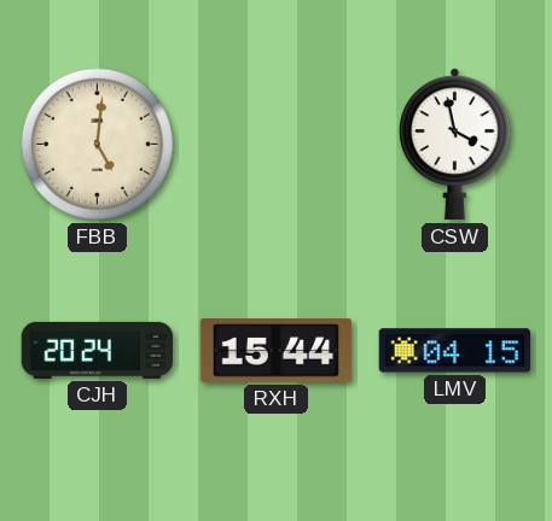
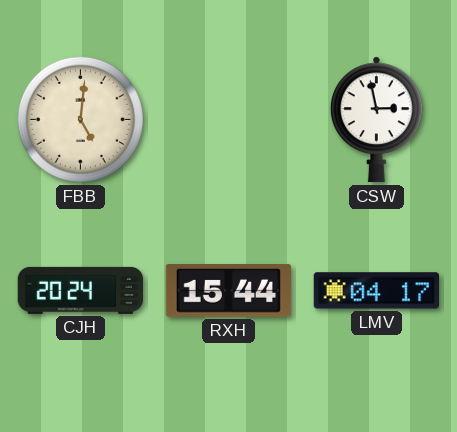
CSW: 3:58 -> 2:58
LMV: 04:15 -> 04:17
